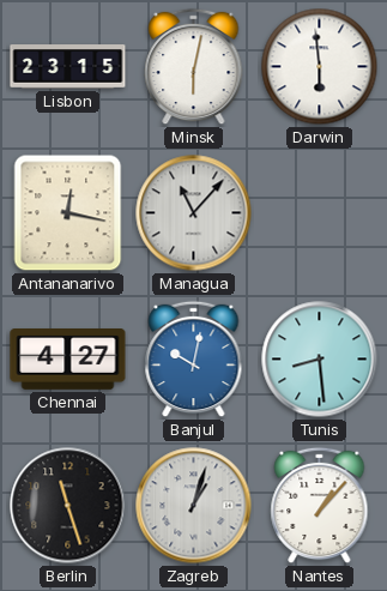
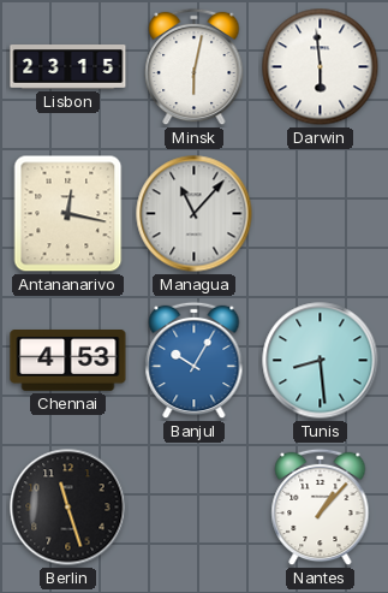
Chennai: 4:27 -> 4:53
Banjul: 10:02 -> 10:05
Zagreb: 1:03 -> none
